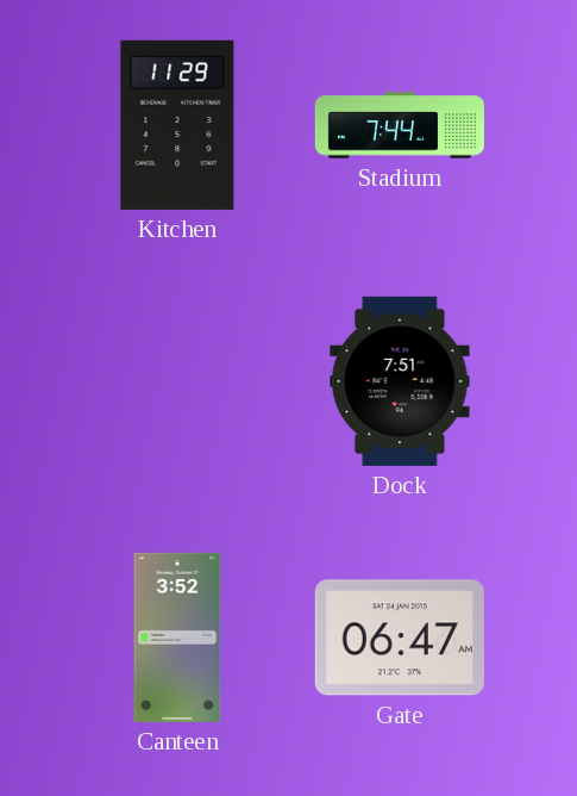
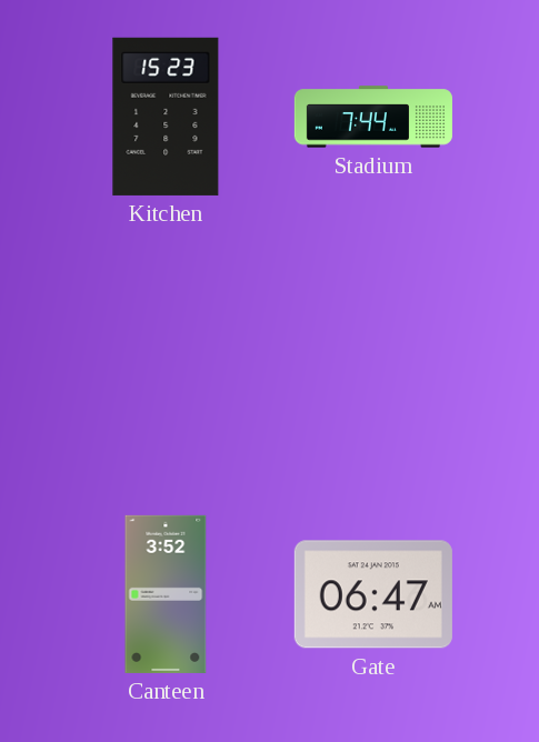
Kitchen: 11:29 -> 15:23
Dock: 7:51 -> none
